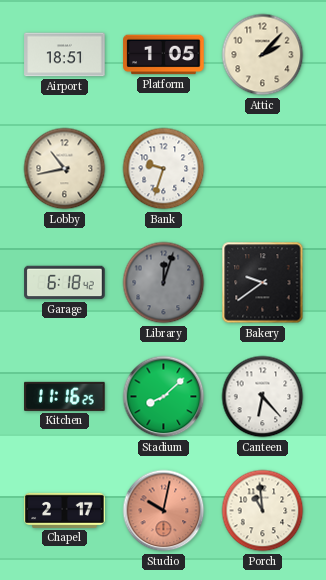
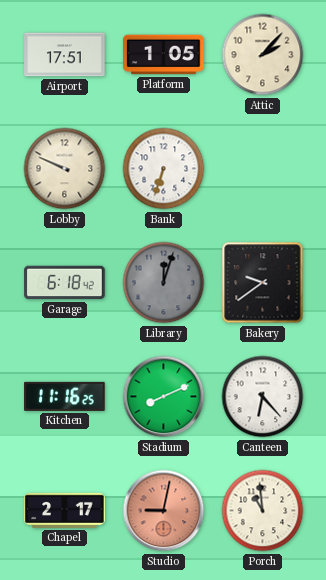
Airport: 18:51 -> 17:51
Lobby: 10:43 -> 9:49
Bank: 9:33 -> 6:33
Stadium: 8:08 -> 8:11
Studio: 10:02 -> 9:02
